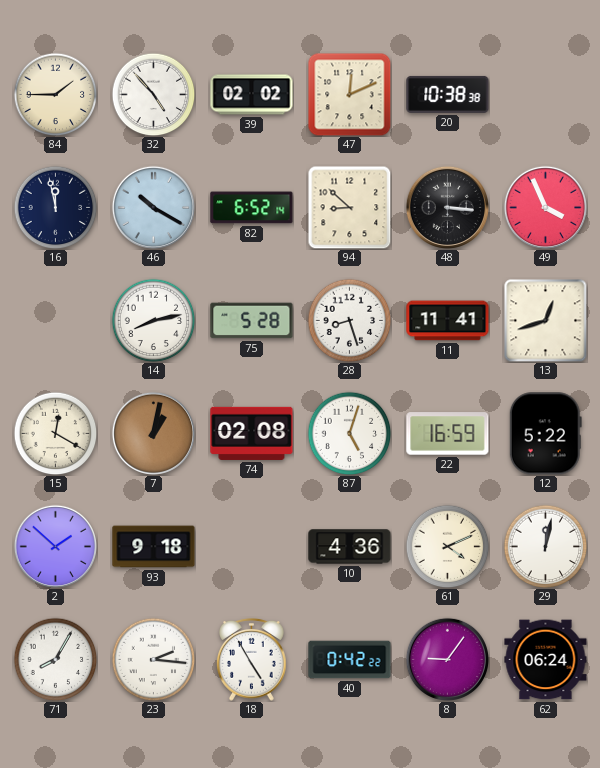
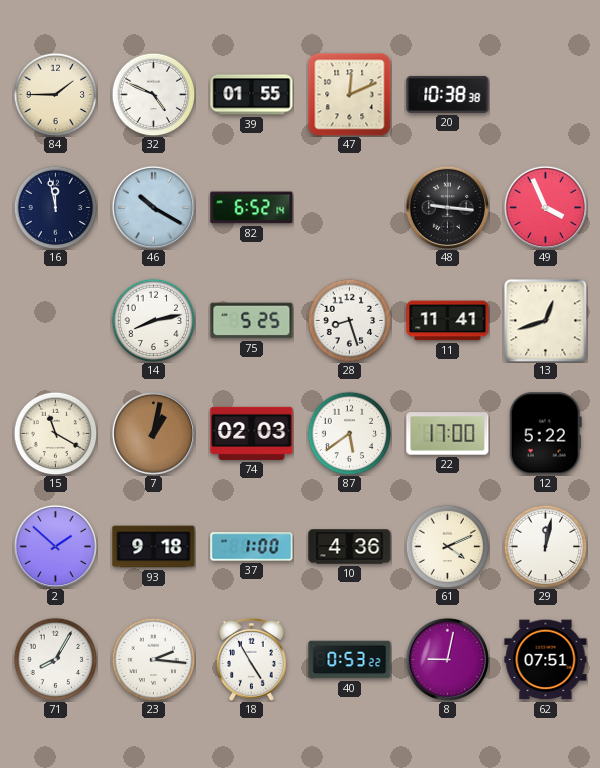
32: 4:53 -> 4:49
39: 02:02 -> 01:55
94: 8:52 -> none
48: 3:16 -> 9:16
75: 5:28 -> 5:25
15: 12:20 -> 11:20
74: 02:08 -> 02:03
87: 5:03 -> 5:39
22: 16:59 -> 17:00
37: none -> 1:00
40: 0:42 -> 0:53
8: 9:06 -> 9:02
62: 06:24 -> 07:51
